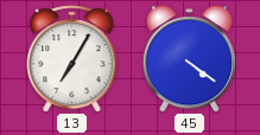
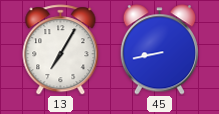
45: 4:21 -> 8:43
